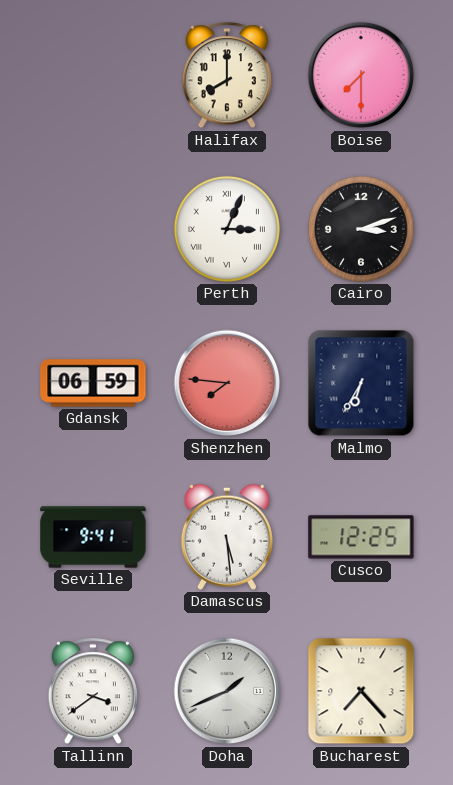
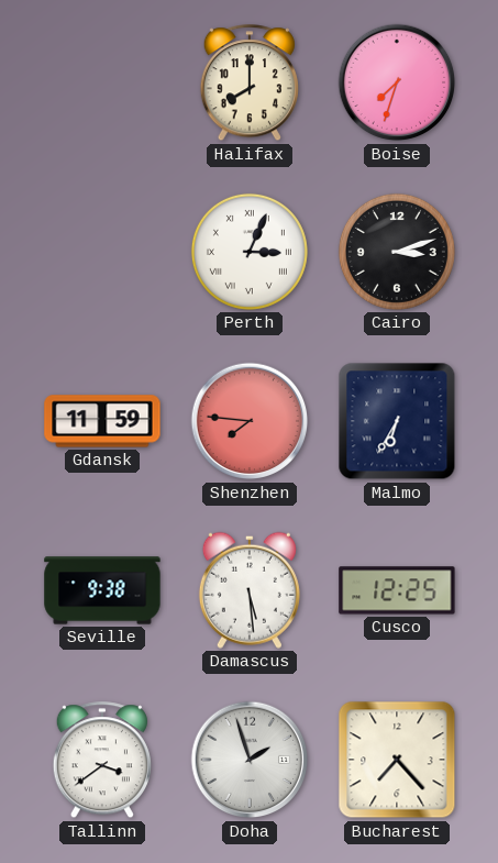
Boise: 7:30 -> 7:33
Gdansk: 06:59 -> 11:59
Seville: 9:41 -> 9:38
Doha: 1:41 -> 1:57
